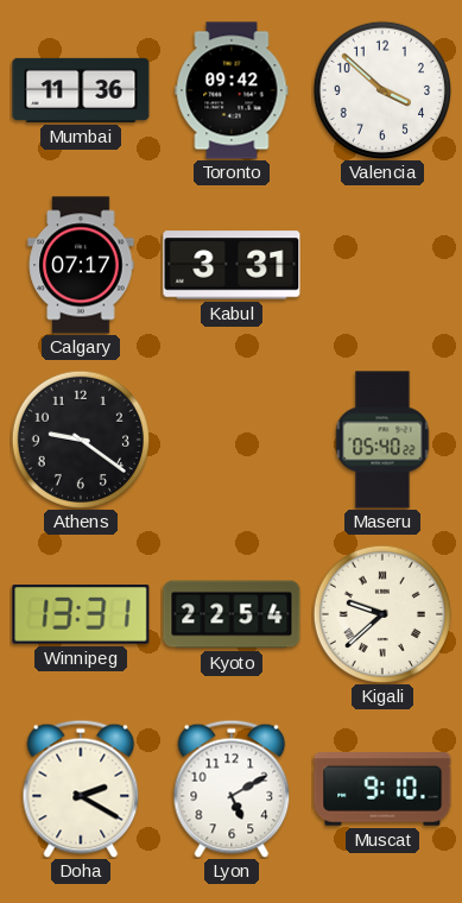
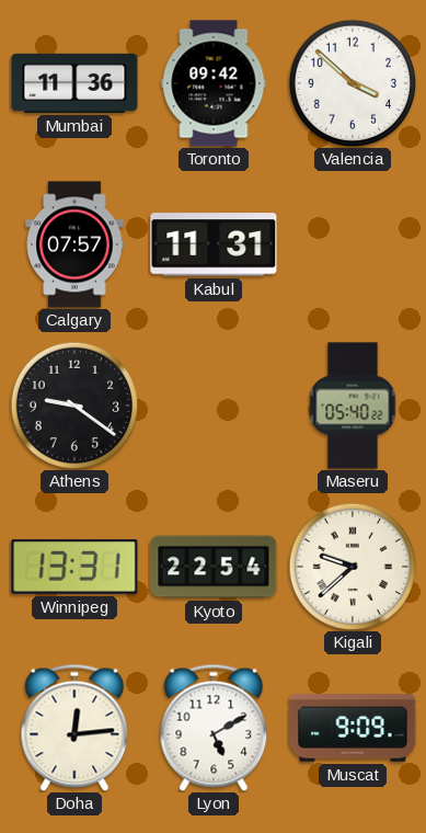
Calgary: 07:17 -> 07:57
Kabul: 3:31 -> 11:31
Doha: 2:20 -> 12:14
Muscat: 9:10 -> 9:09
